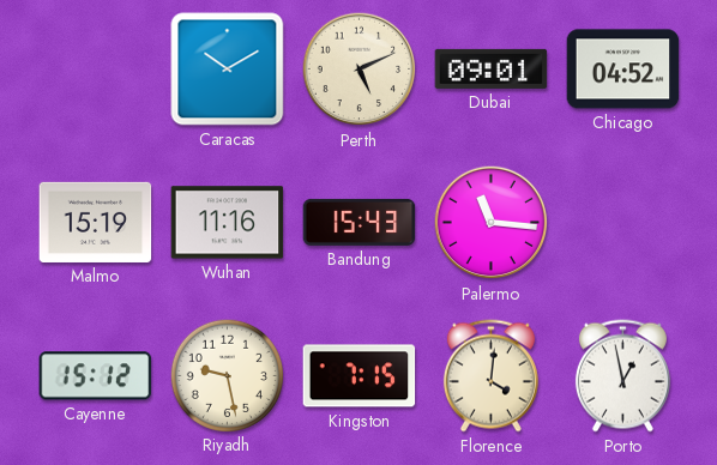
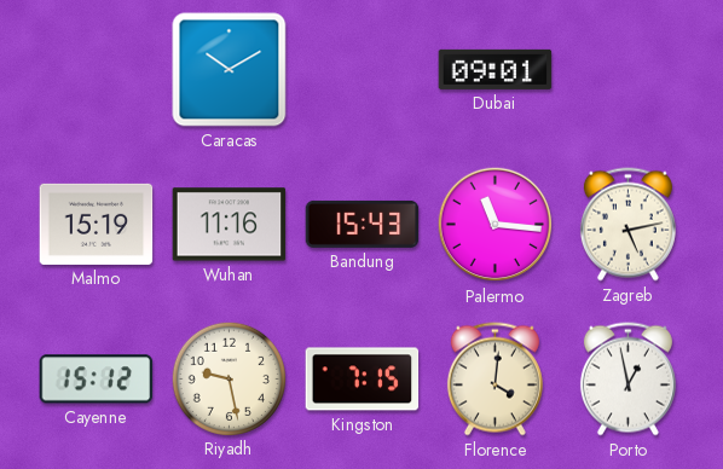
Perth: 5:11 -> none
Chicago: 04:52 -> none
Zagreb: none -> 5:13
